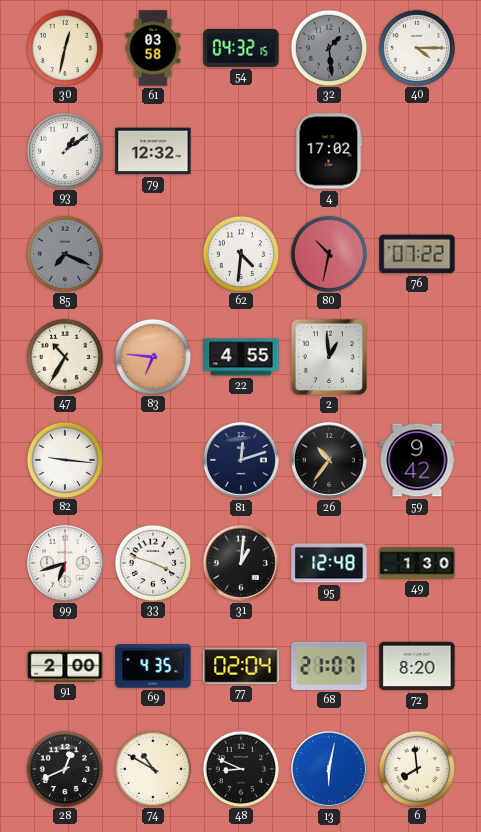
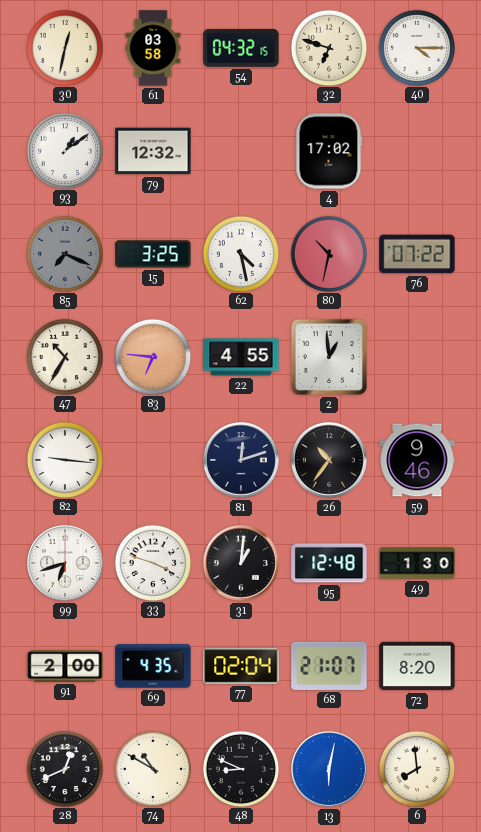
32: 1:29 -> 6:48
32 dial: grey -> cream
15: none -> 3:25
62: 4:31 -> 4:28
59: 9:42 -> 9:46
